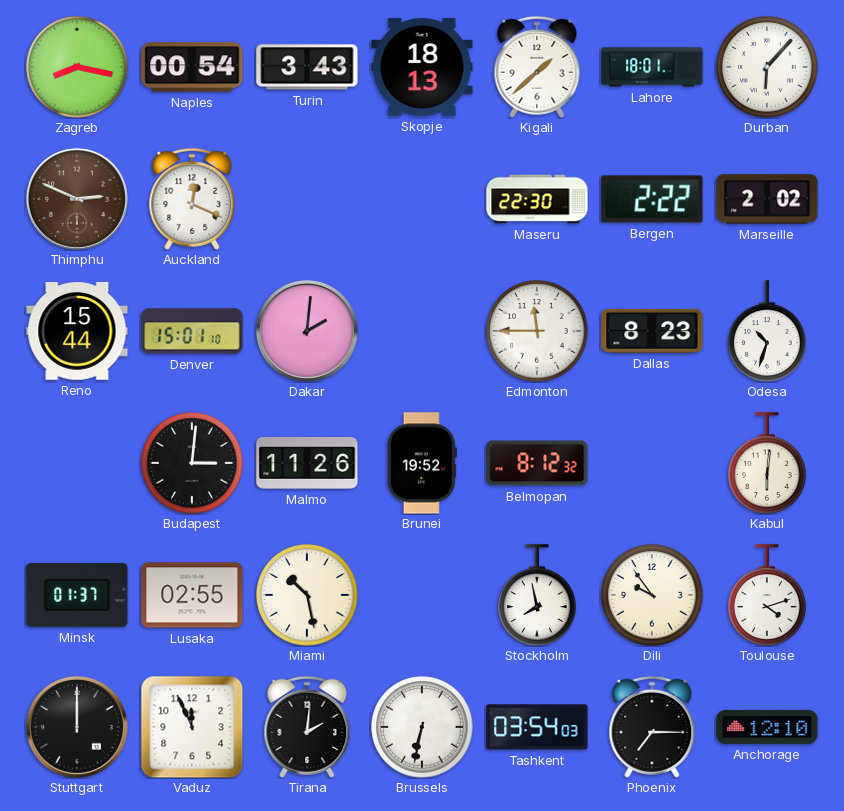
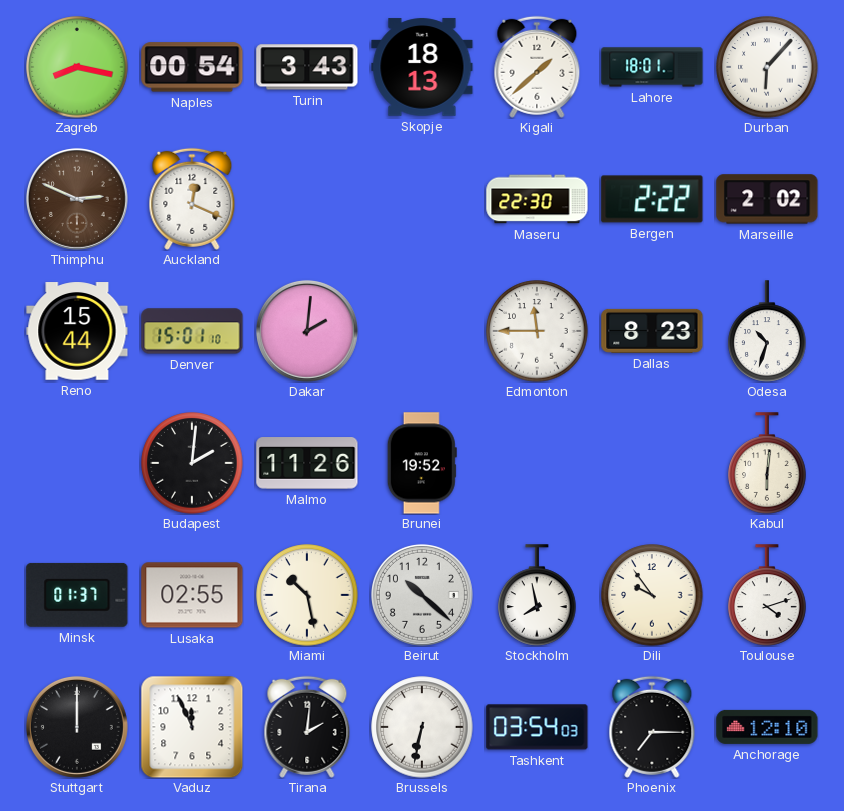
Budapest: 3:01 -> 2:01
Belmopan: 8:12 -> none
Beirut: none -> 10:22
